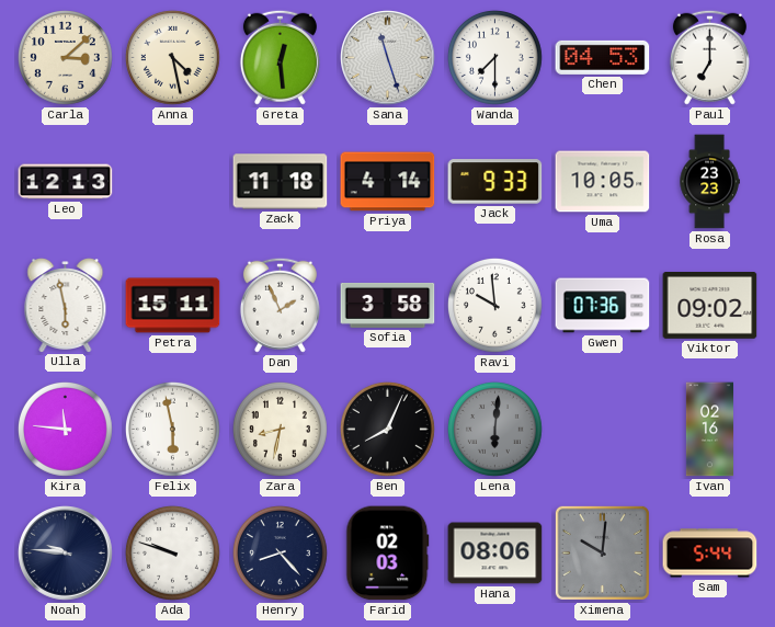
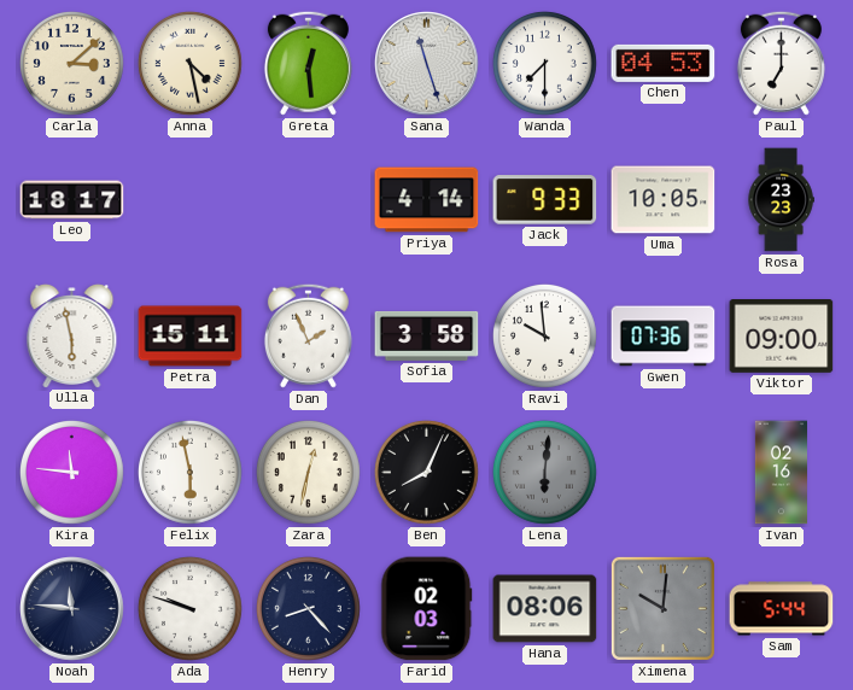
Leo: 12:13 -> 18:17
Zack: 11:18 -> none
Viktor: 09:02 -> 09:00
Zara: 8:32 -> 12:32
Noah: 9:46 -> 11:46
